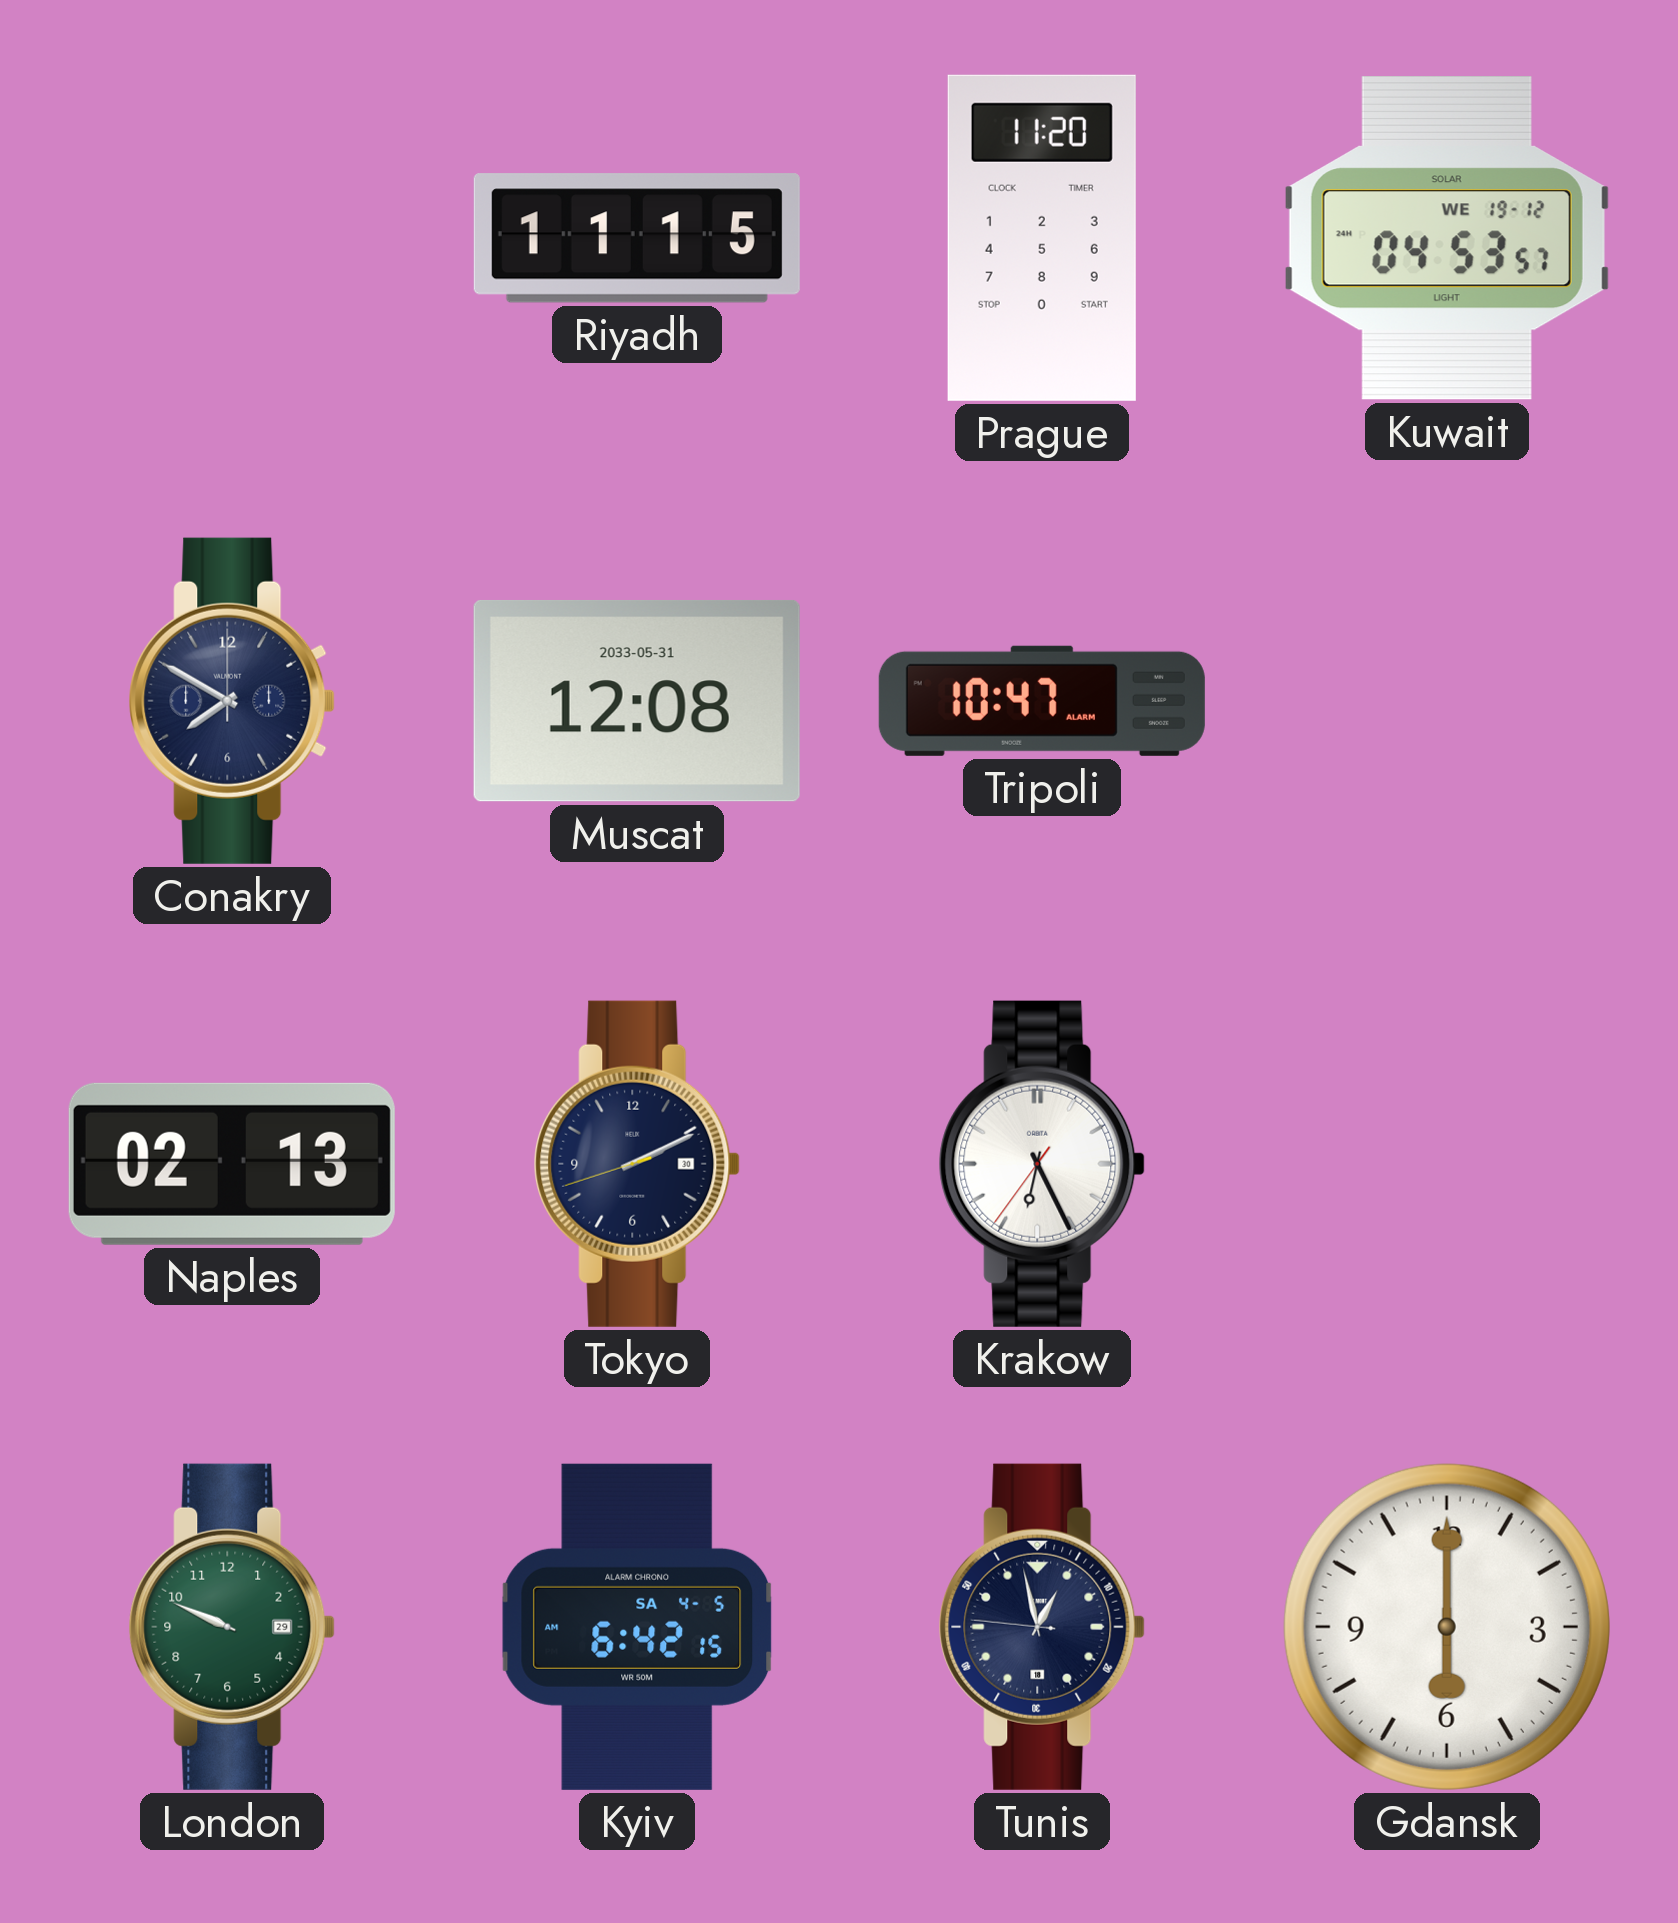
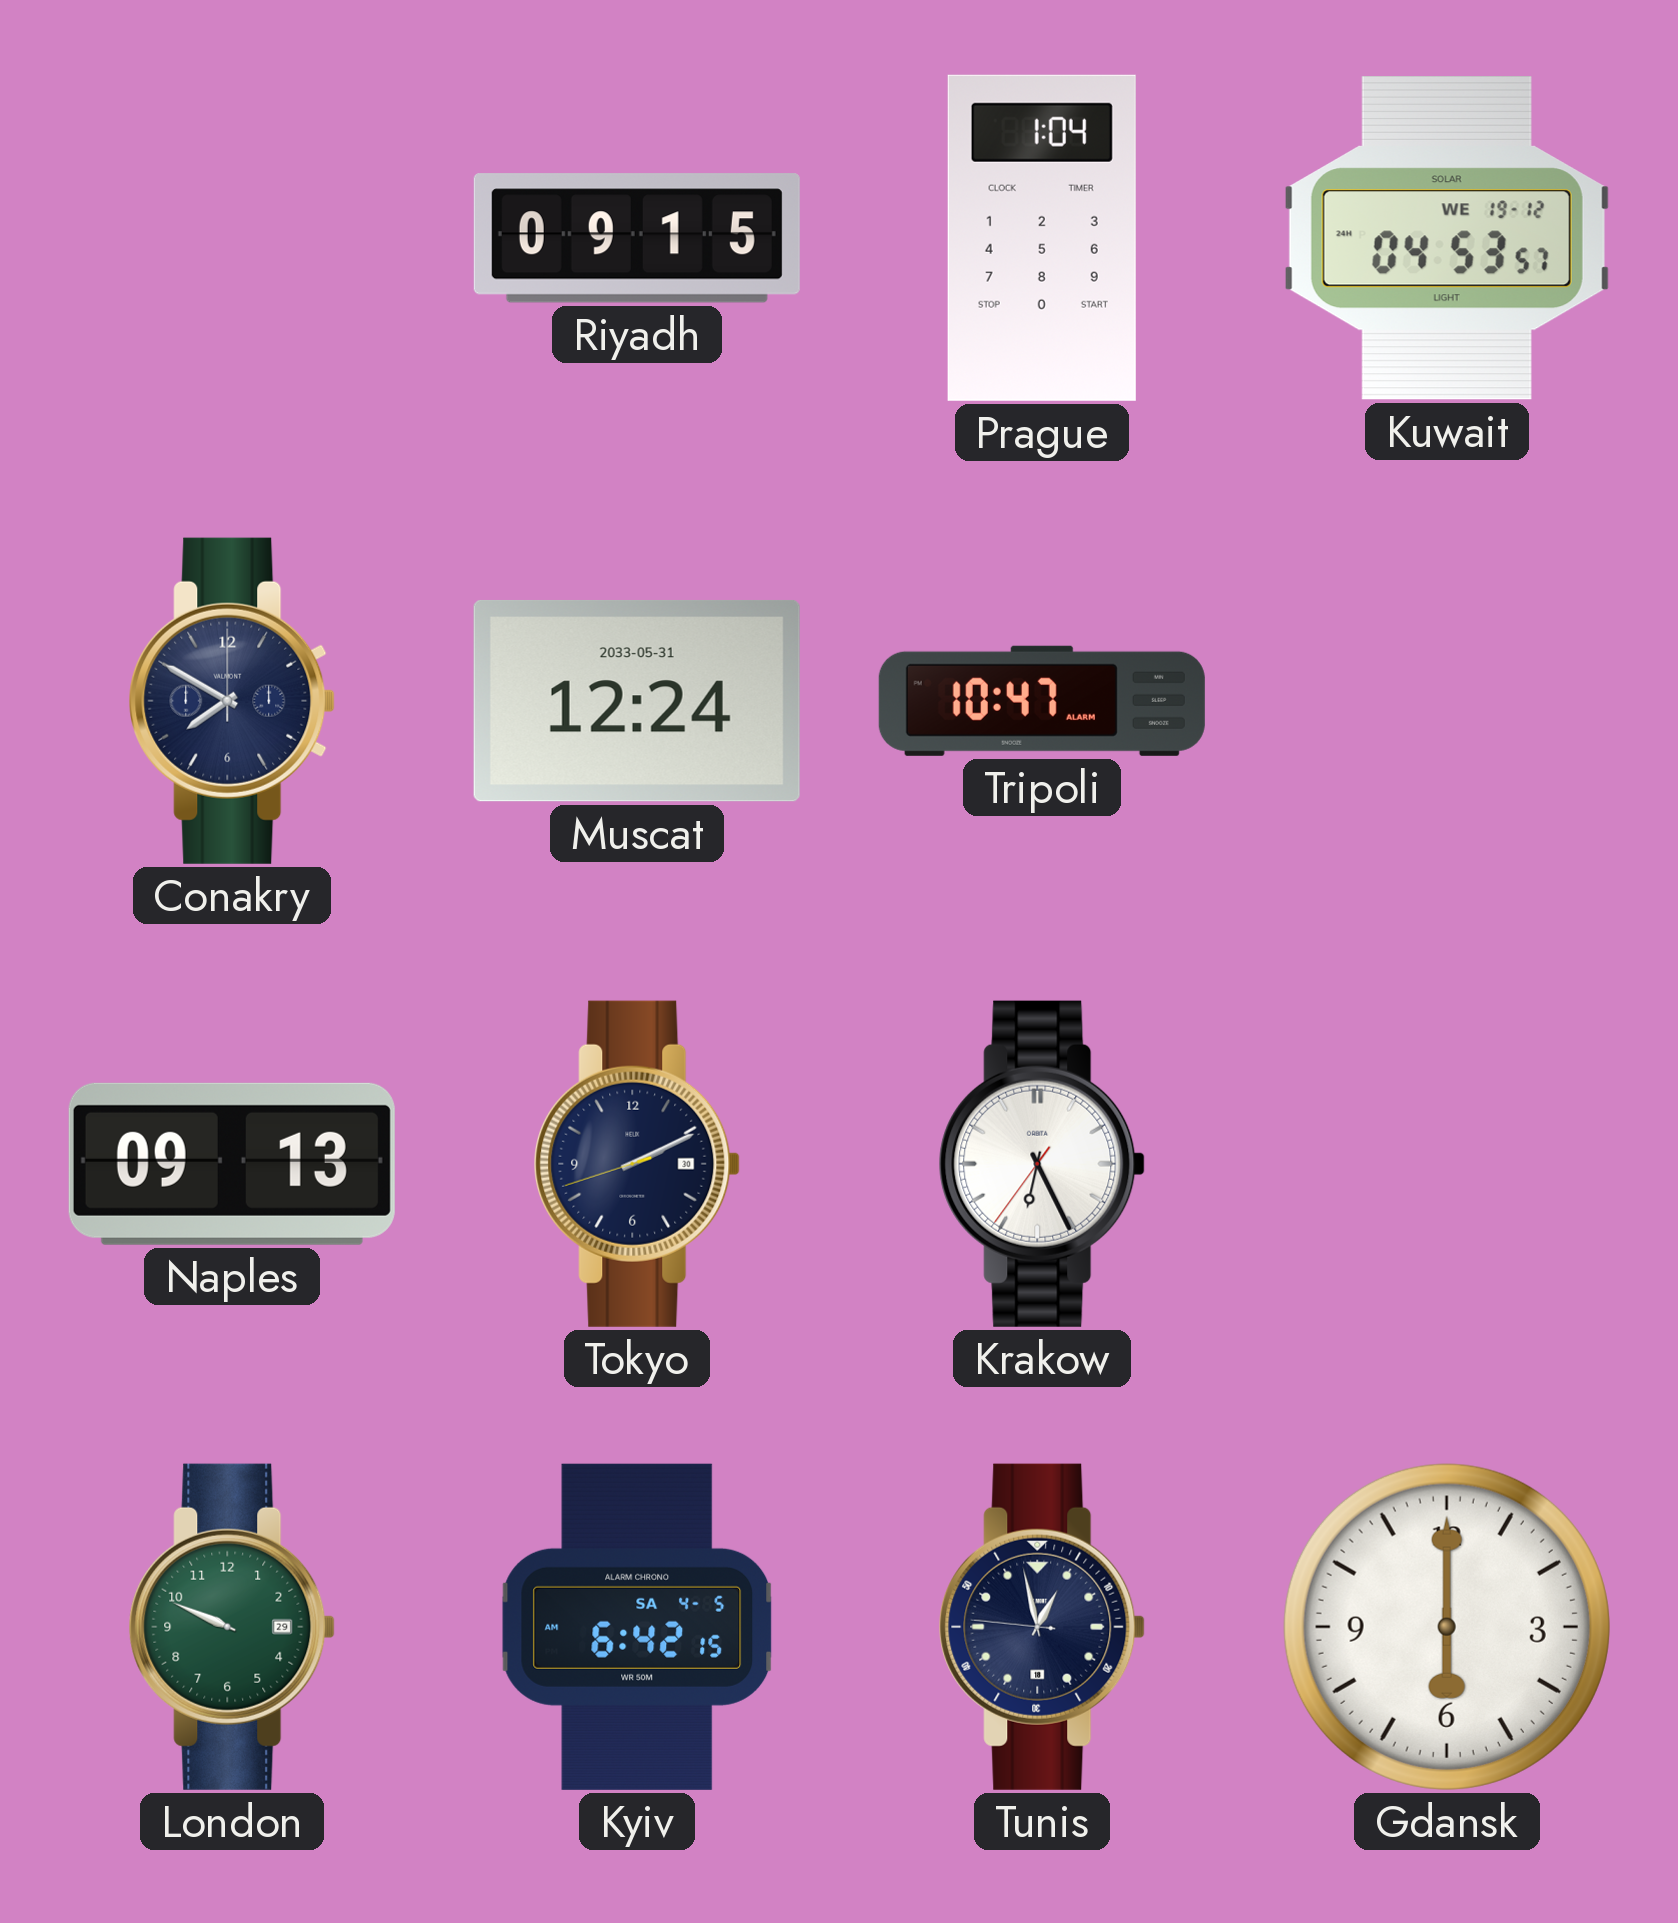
Riyadh: 11:15 -> 09:15
Prague: 11:20 -> 1:04
Muscat: 12:08 -> 12:24
Naples: 02:13 -> 09:13
